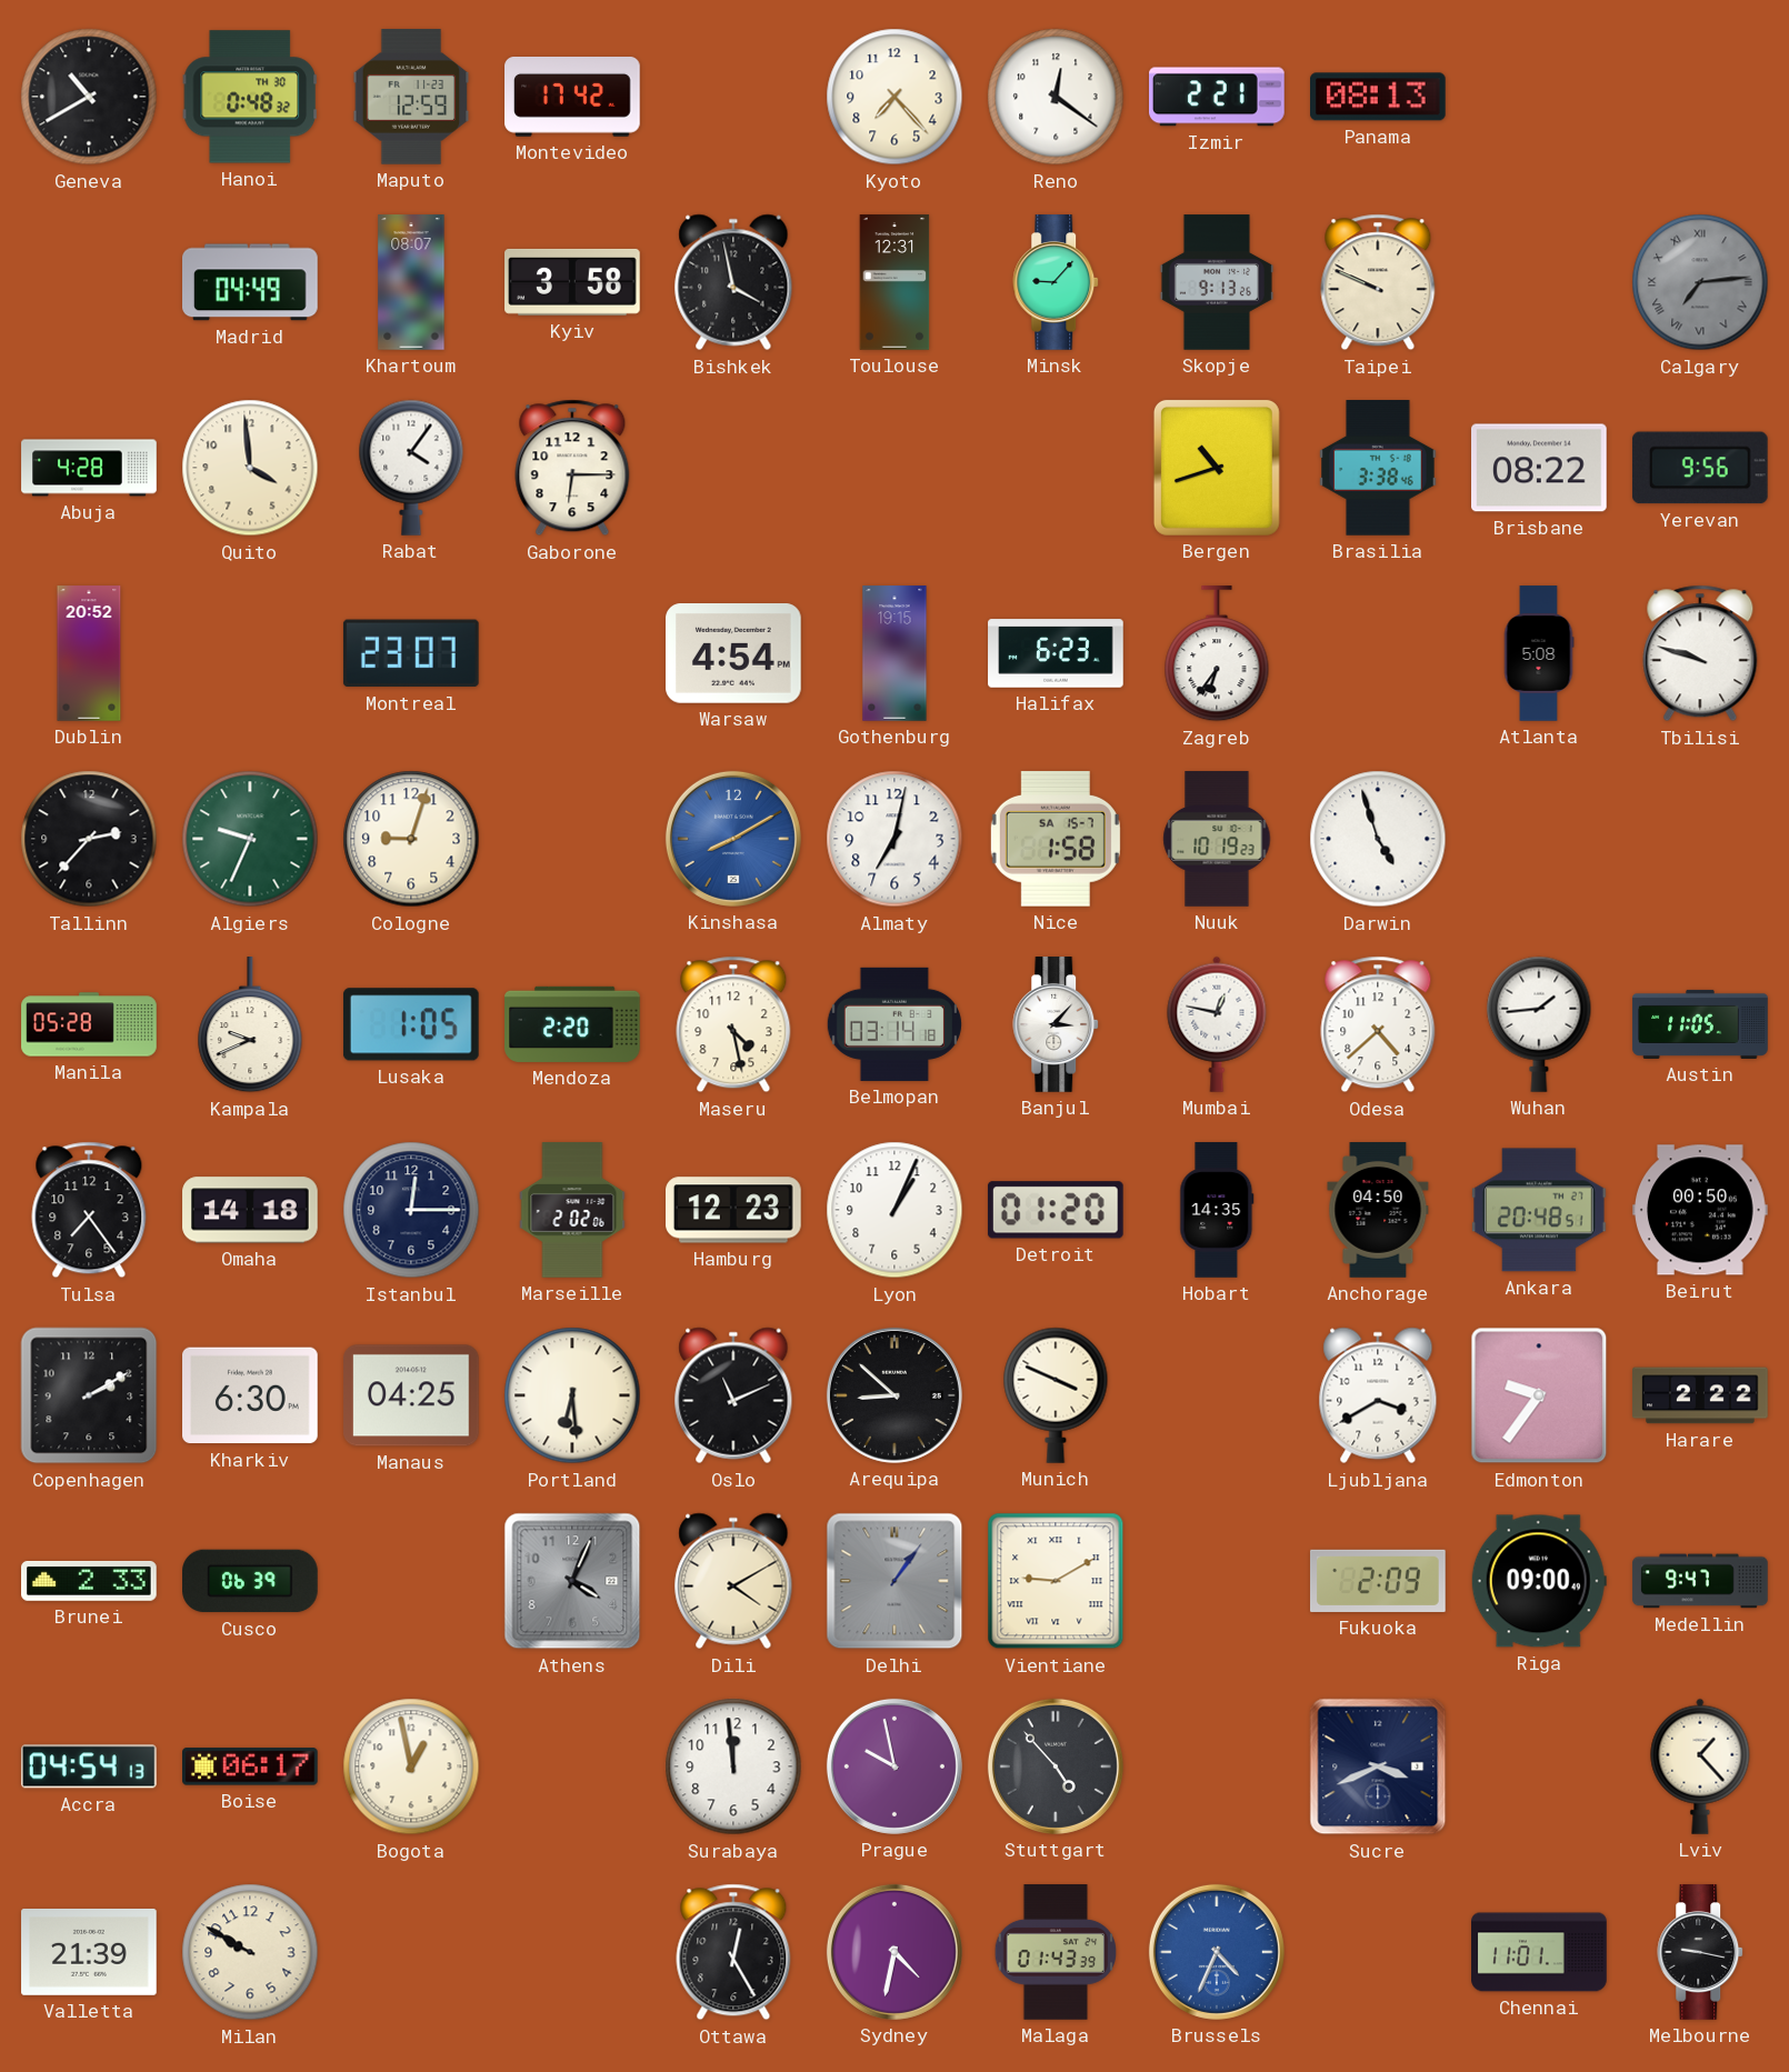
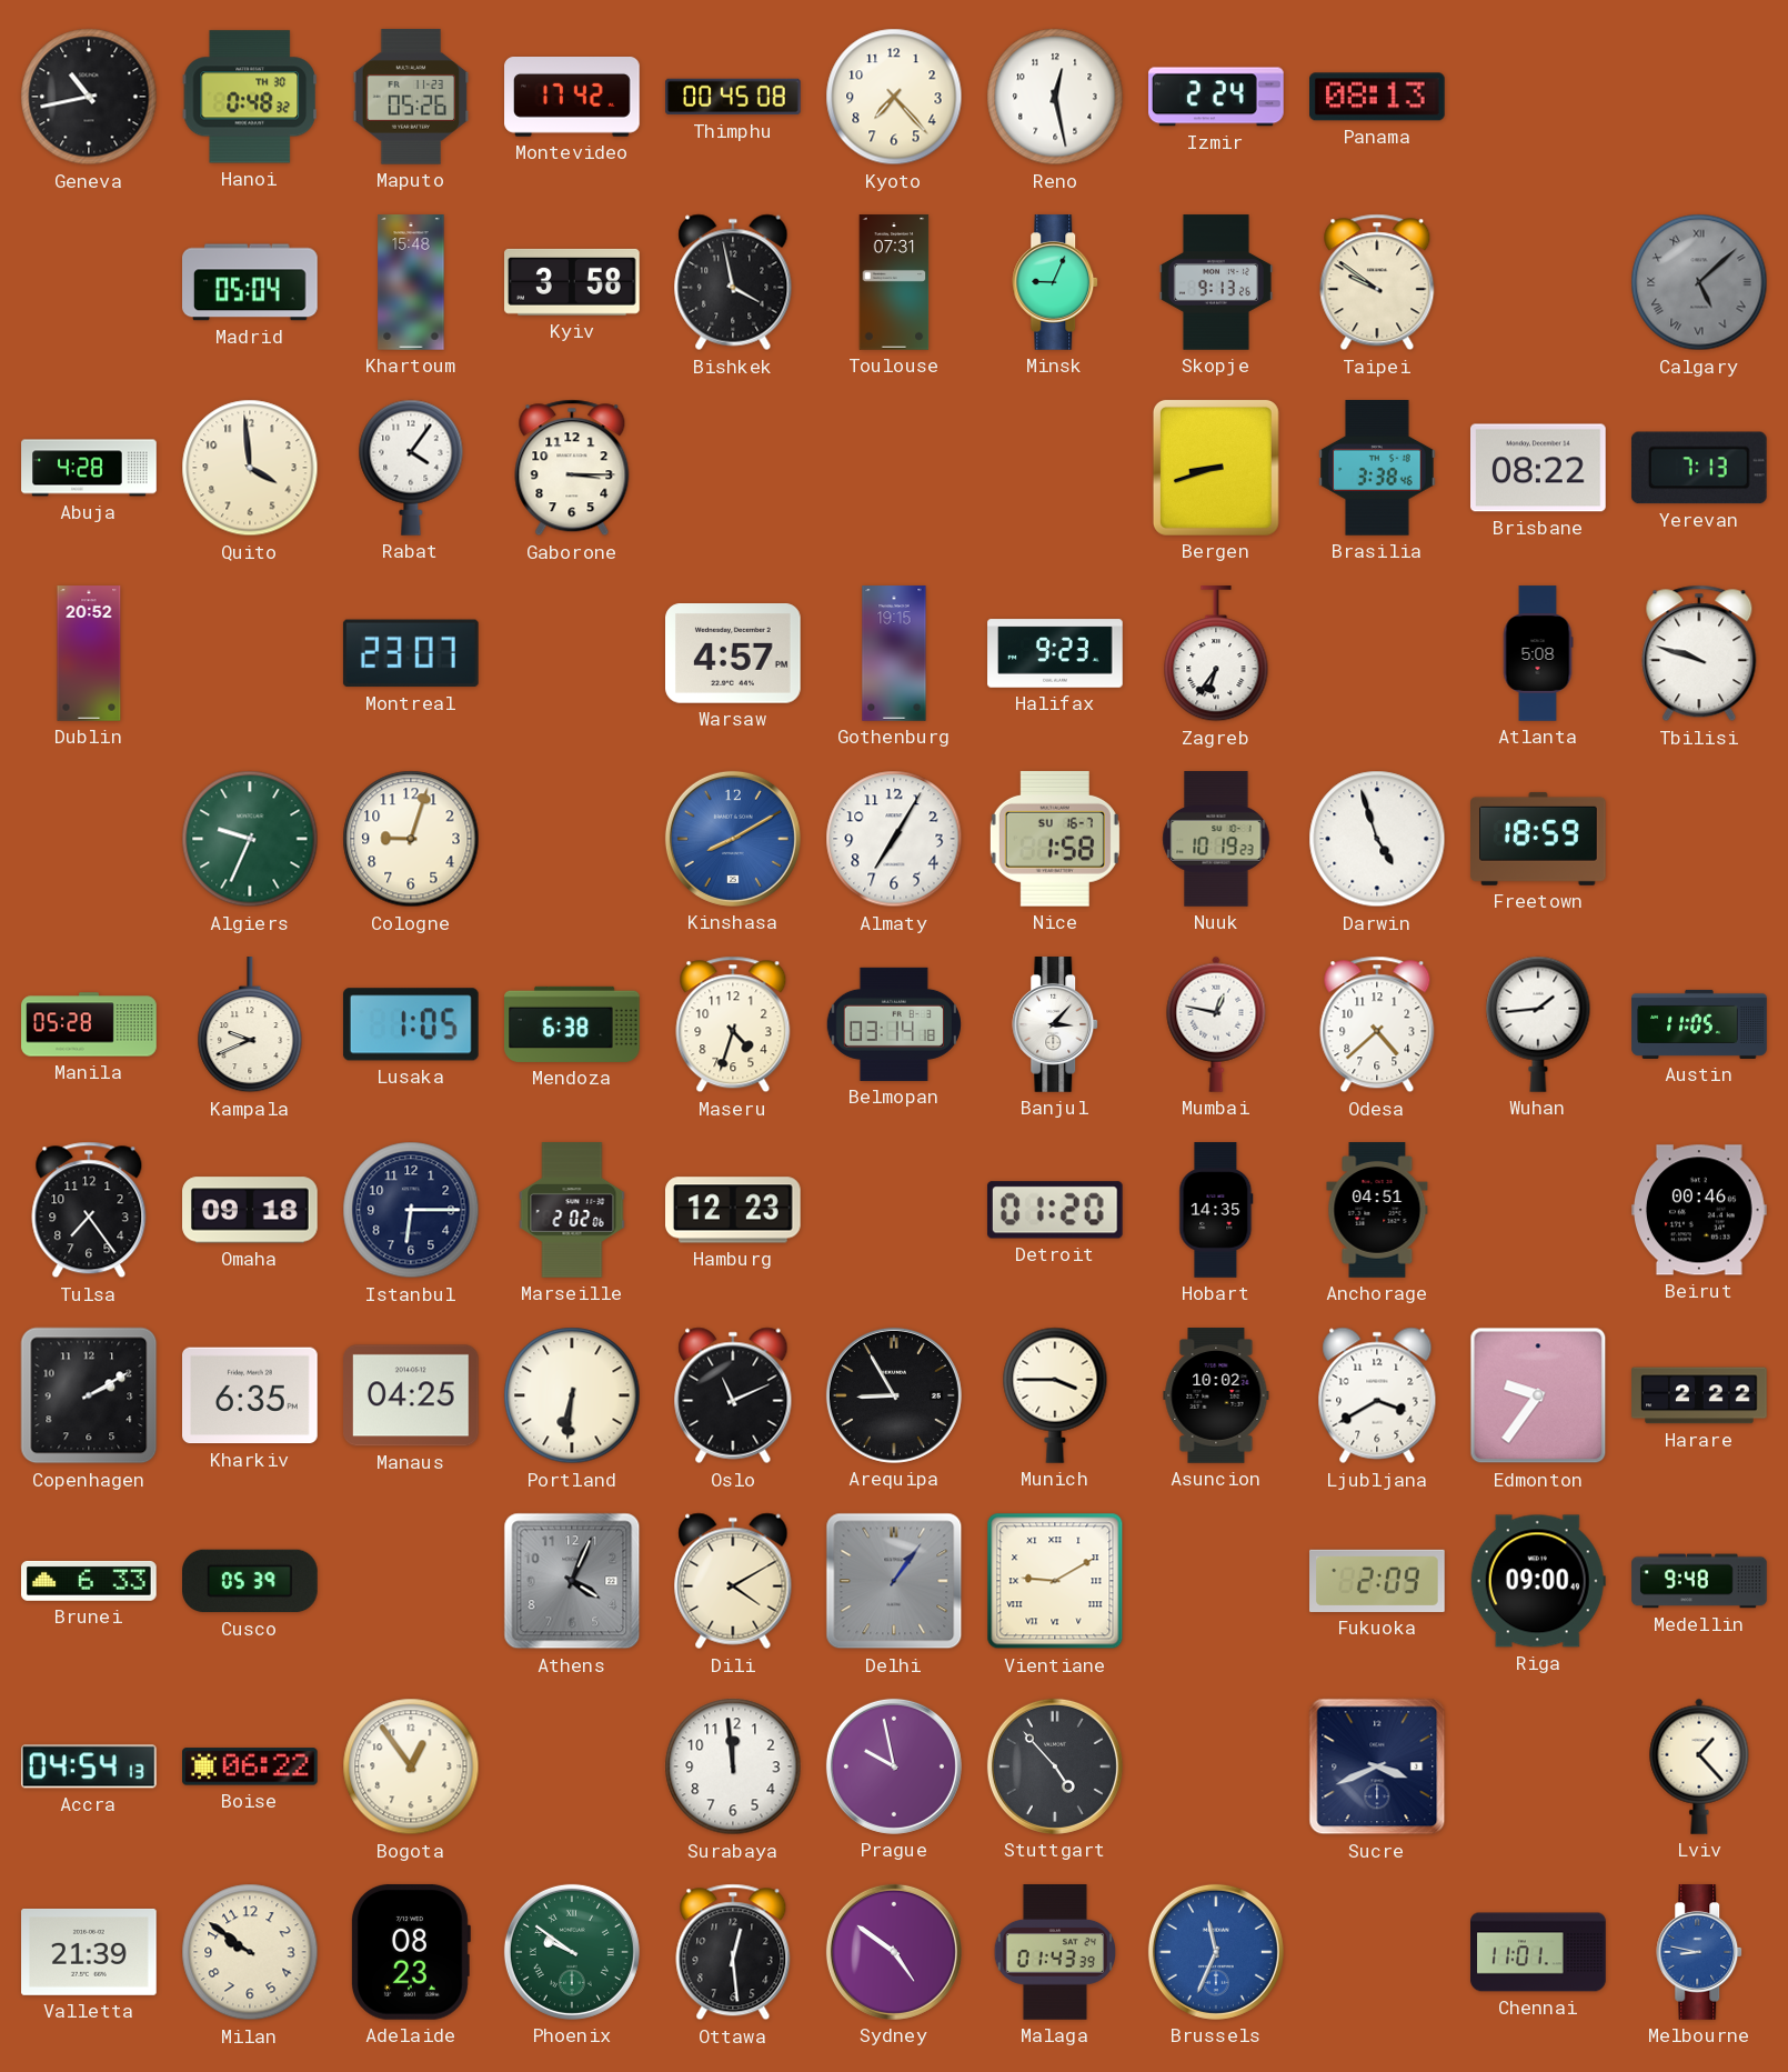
Geneva: 10:40 -> 10:43
Maputo: 12:59 -> 05:26
Thimphu: none -> 00:45
Reno: 12:21 -> 12:28
Izmir: 2:21 -> 2:24
Madrid: 04:49 -> 05:04
Khartoum: 08:07 -> 15:48
Toulouse: 12:31 -> 07:31
Minsk: 9:07 -> 9:04
Taipei: 9:49 -> 9:51
Calgary: 7:14 -> 5:08
Gaborone: 6:15 -> 3:15
Bergen: 10:42 -> 8:42
Yerevan: 9:56 -> 7:13
Warsaw: 4:54 -> 4:57
Halifax: 6:23 -> 9:23
Tallinn: 2:37 -> none
Almaty: 7:02 -> 7:05
Nice date: SA 15-7 -> SU 16-7
Freetown: none -> 18:59
Mendoza: 2:20 -> 6:38
Maseru: 4:28 -> 4:33
Omaha: 14:18 -> 09:18
Istanbul: 12:15 -> 6:15
Lyon: 1:04 -> none
Anchorage: 04:50 -> 04:51
Ankara: 20:48 -> none
Beirut: 00:50 -> 00:46
Kharkiv: 6:30 -> 6:35
Portland: 6:29 -> 6:31
Arequipa: 8:52 -> 8:55
Munich: 3:49 -> 3:45
Asuncion: none -> 10:02
Brunei: 2:33 -> 6:33
Cusco: 06:39 -> 05:39
Medellin: 9:47 -> 9:48
Boise: 06:17 -> 06:22
Bogota: 12:58 -> 12:54
Milan: 9:50 -> 9:51
Adelaide: none -> 08:23
Phoenix: none -> 9:51
Ottawa: 12:25 -> 12:29
Sydney: 4:32 -> 4:51
Brussels: 4:34 -> 11:34
Melbourne: 9:17 -> 8:47
Melbourne dial: black -> blue
